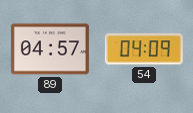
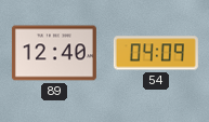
89: 04:57 -> 12:40
